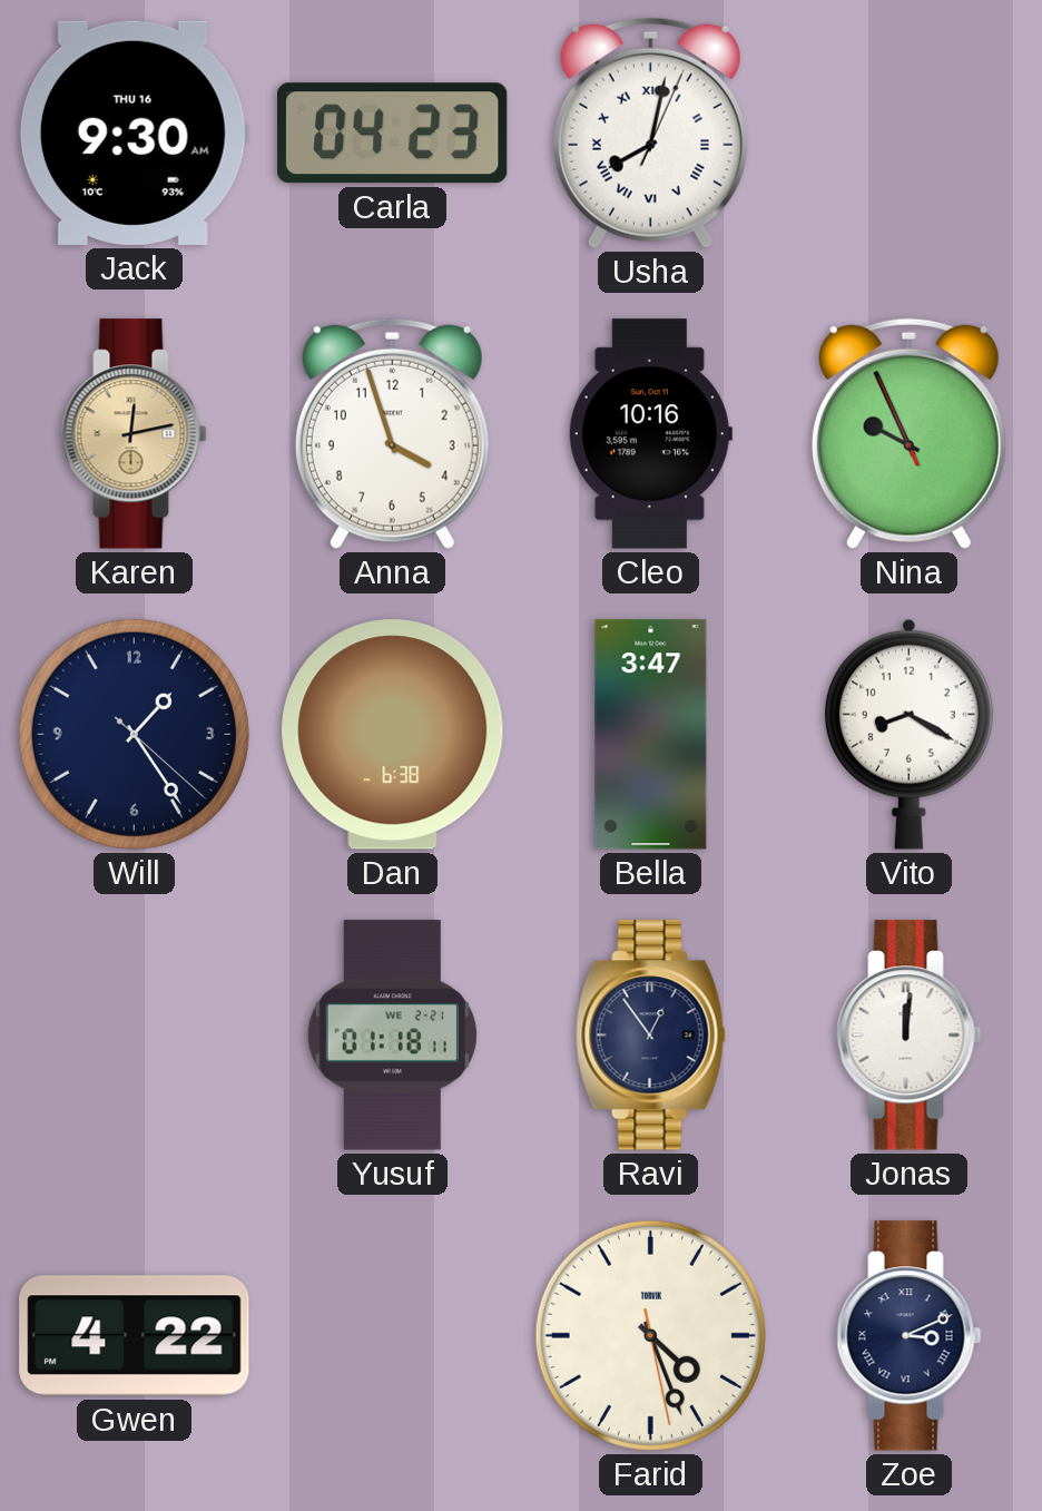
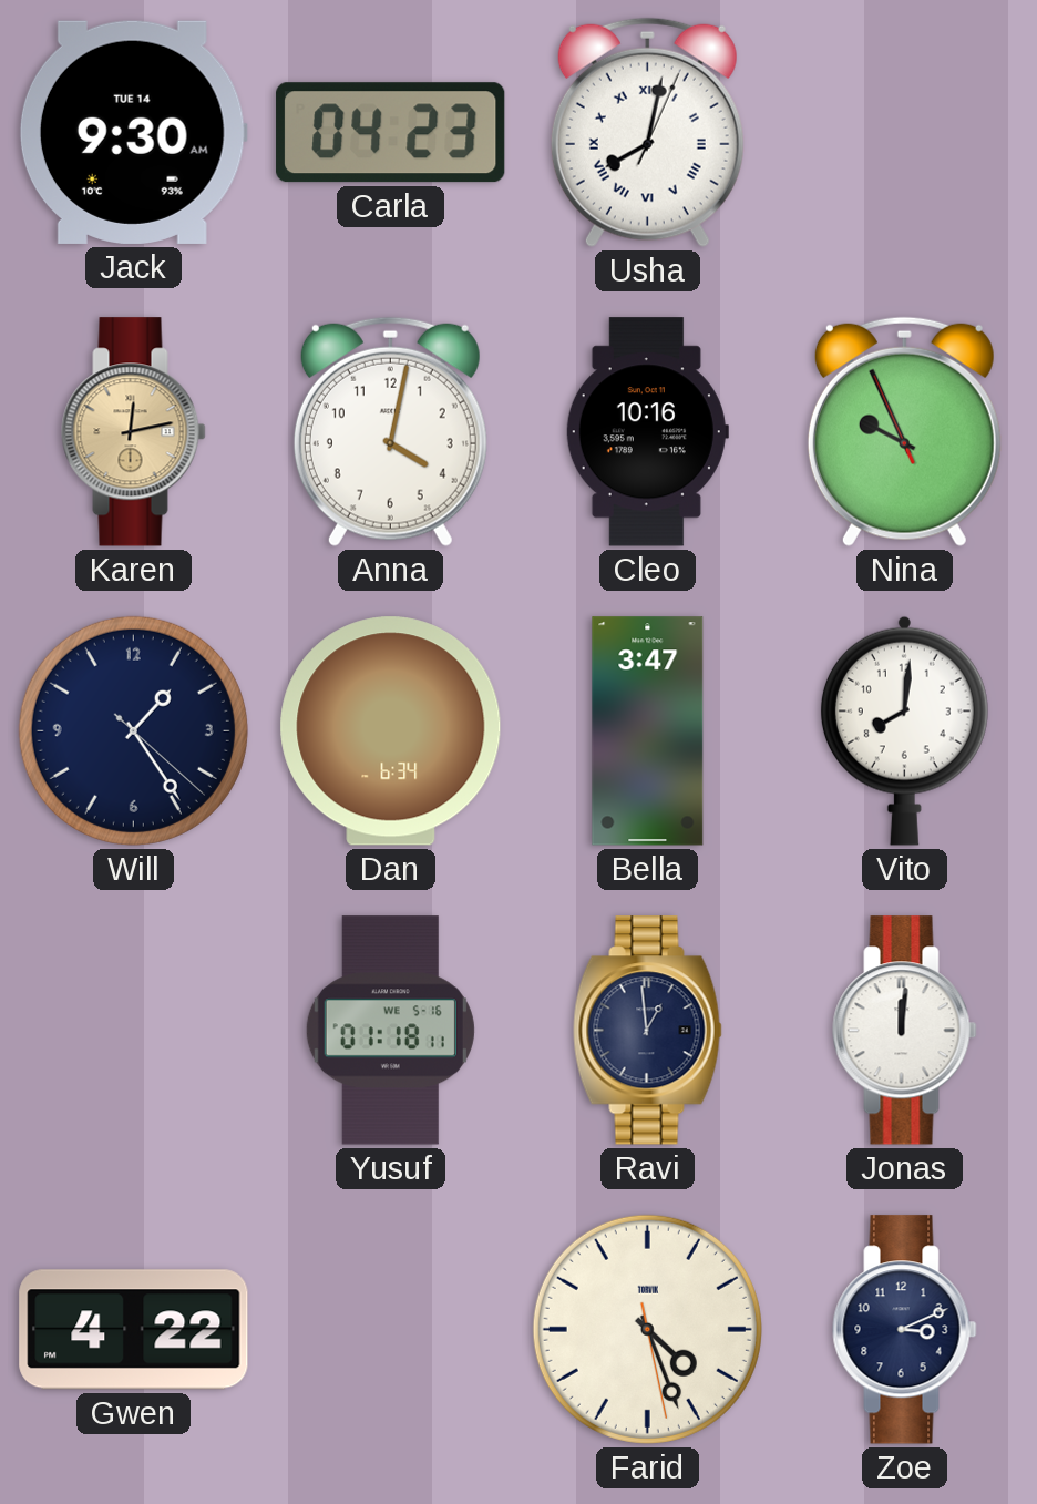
Jack date: THU 16 -> TUE 14
Anna: 3:57 -> 4:02
Dan: 6:38 -> 6:34
Vito: 8:20 -> 8:01
Yusuf date: WE 2-21 -> WE 5-16
Ravi: 12:54 -> 12:59
Zoe numerals: Roman -> Arabic
